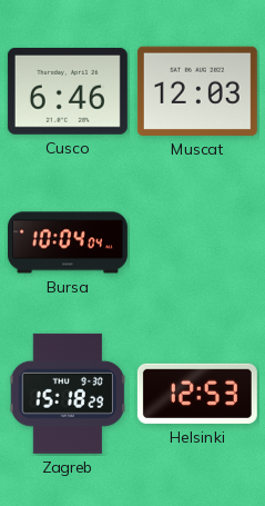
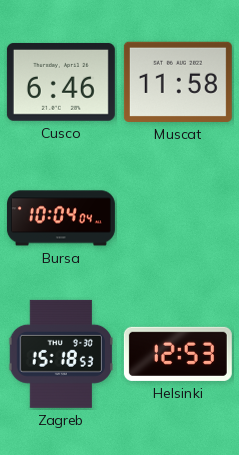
Muscat: 12:03 -> 11:58
Zagreb: 15:18:29 -> 15:18:53
